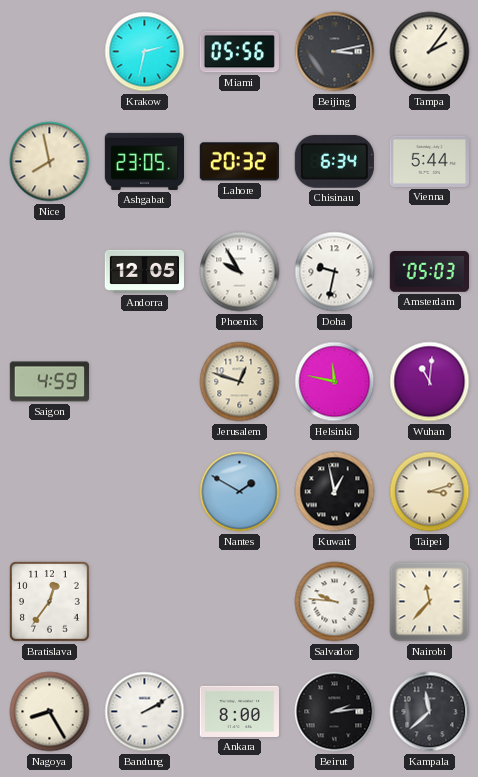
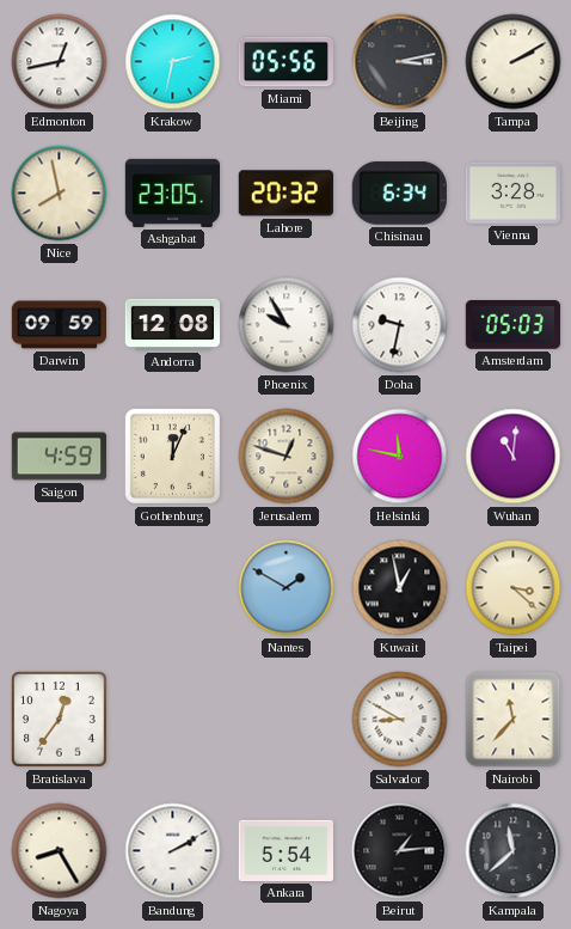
Edmonton: none -> 12:43
Tampa: 2:06 -> 2:10
Vienna: 5:44 -> 3:28
Darwin: none -> 09:59
Andorra: 12:05 -> 12:08
Gothenburg: none -> 12:04
Taipei: 3:12 -> 3:22
Salvador: 9:46 -> 8:50
Ankara: 8:00 -> 5:54
Beirut: 2:14 -> 1:14
